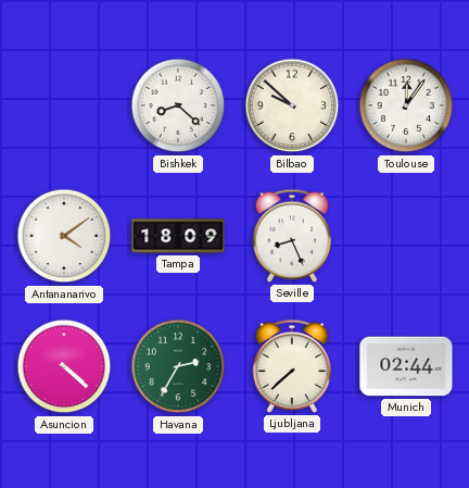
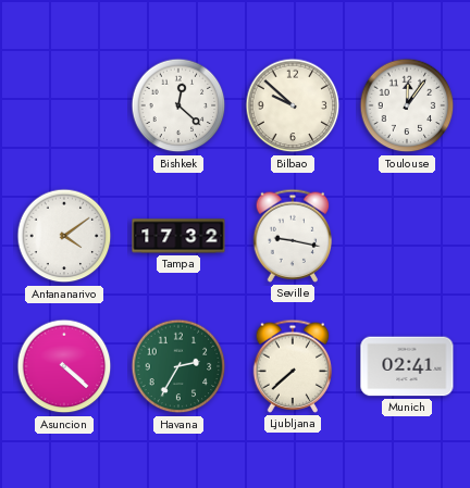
Bishkek: 8:22 -> 12:22
Tampa: 18:09 -> 17:32
Seville: 8:26 -> 9:17
Munich: 02:44 -> 02:41
